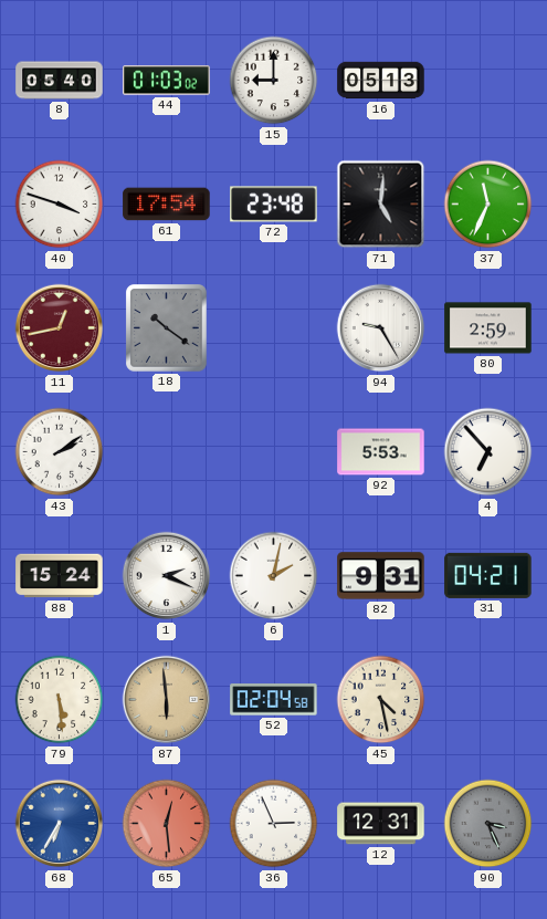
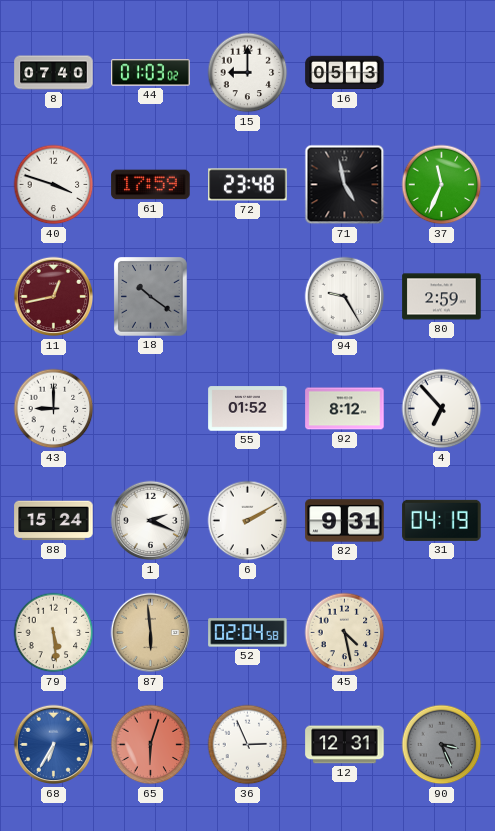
8: 05:40 -> 07:40
61: 17:54 -> 17:59
71: 5:01 -> 4:58
43: 2:09 -> 9:00
55: none -> 01:52
92: 5:53 -> 8:12
6: 2:02 -> 2:10
31: 04:21 -> 04:19
65: 12:29 -> 6:03
